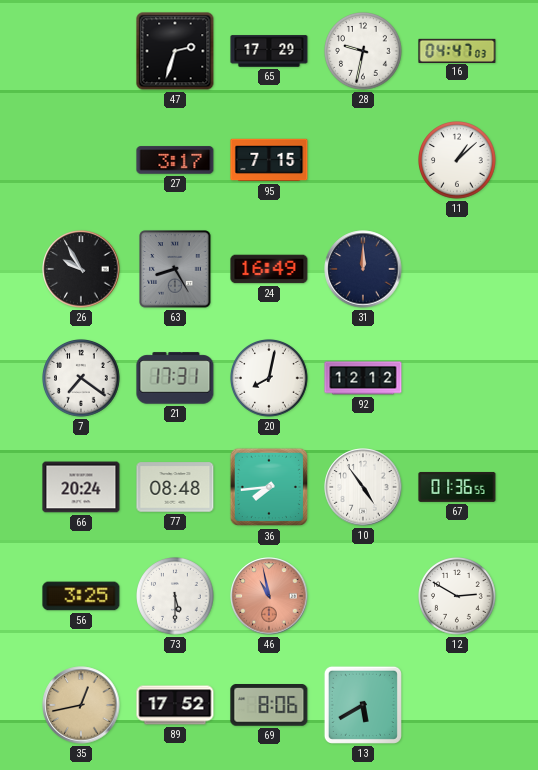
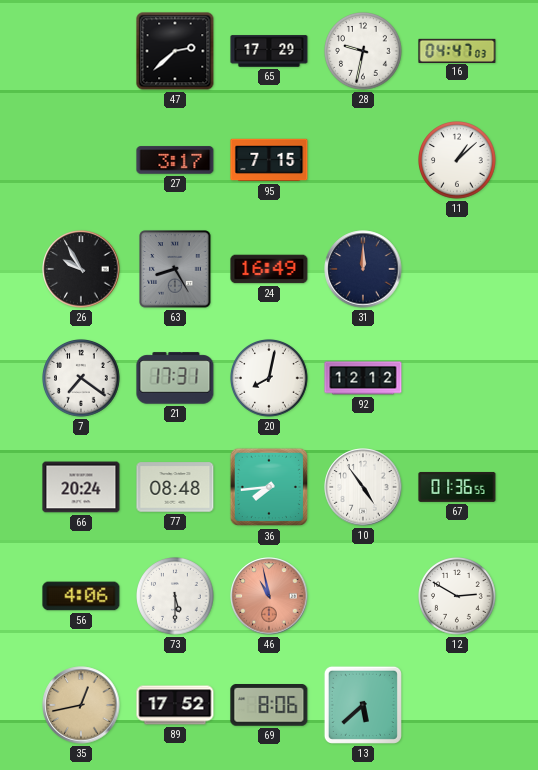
47: 2:33 -> 2:38
56: 3:25 -> 4:06
13: 5:40 -> 5:38
